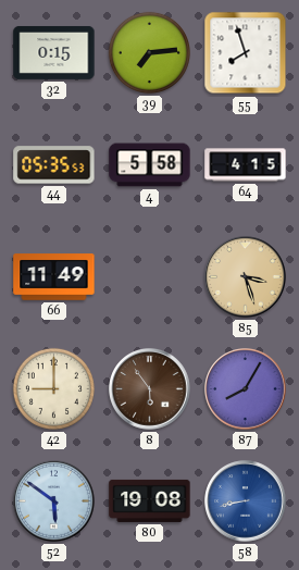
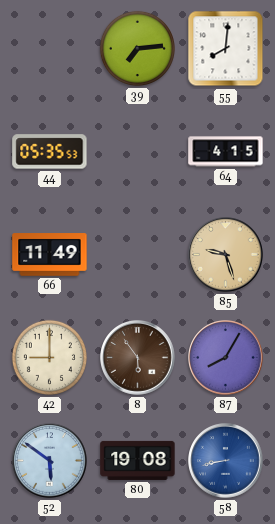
32: 0:15 -> none
55: 7:57 -> 8:01
4: 5:58 -> none
85: 3:27 -> 9:27
